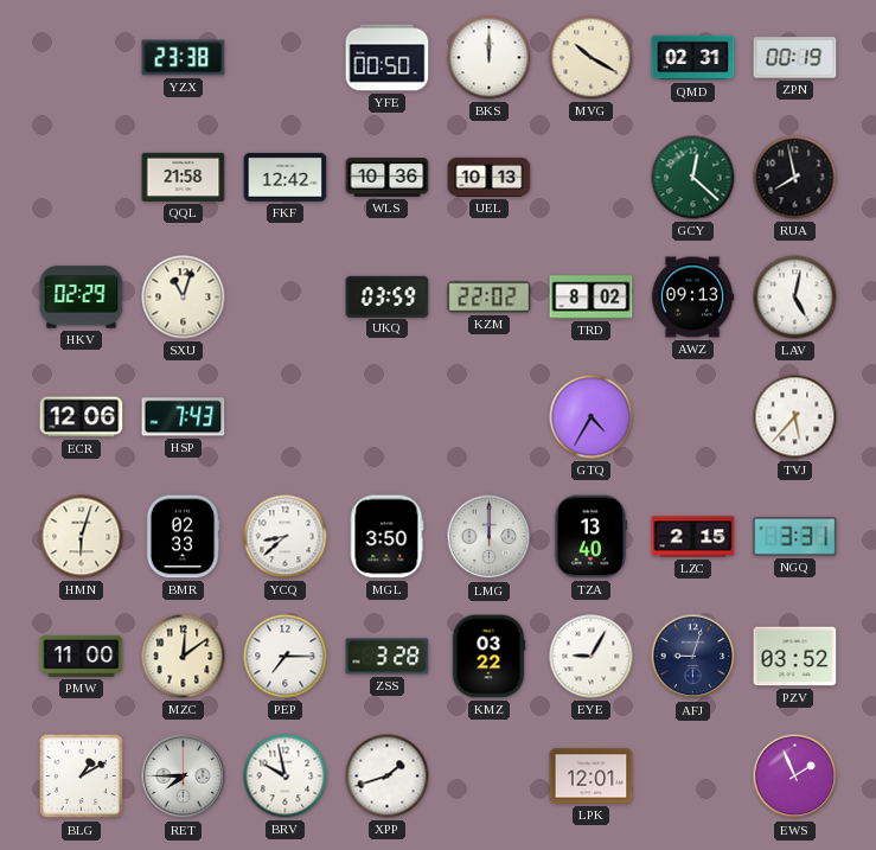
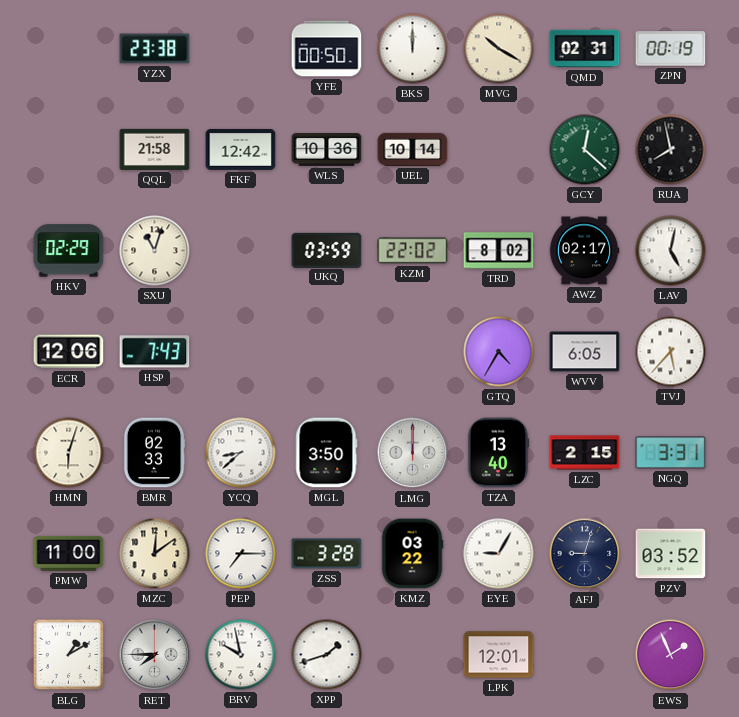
UEL: 10:13 -> 10:14
AWZ: 09:13 -> 02:17
WVV: none -> 6:05
